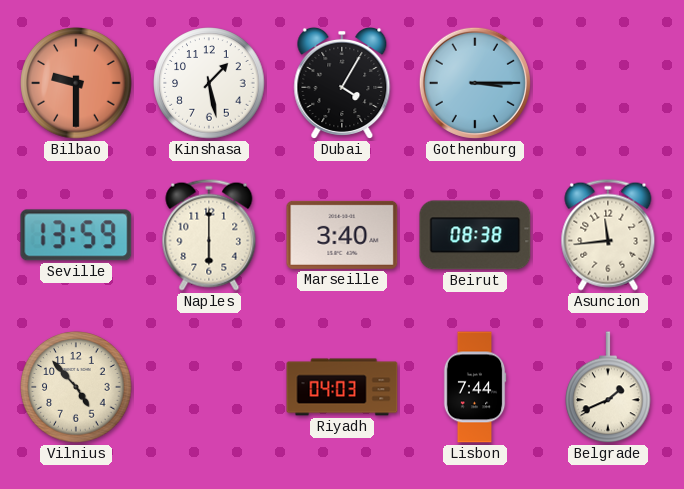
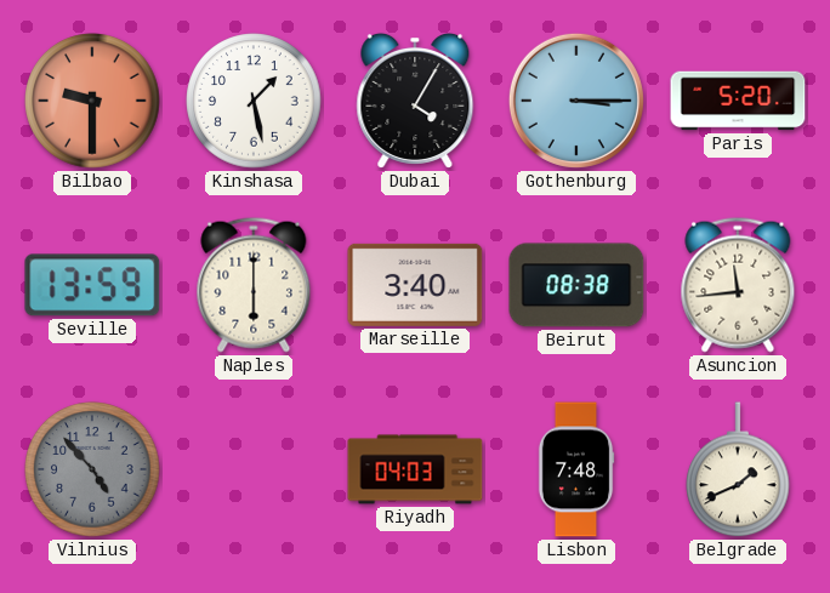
Paris: none -> 5:20
Vilnius dial: cream -> grey
Lisbon: 7:44 -> 7:48
